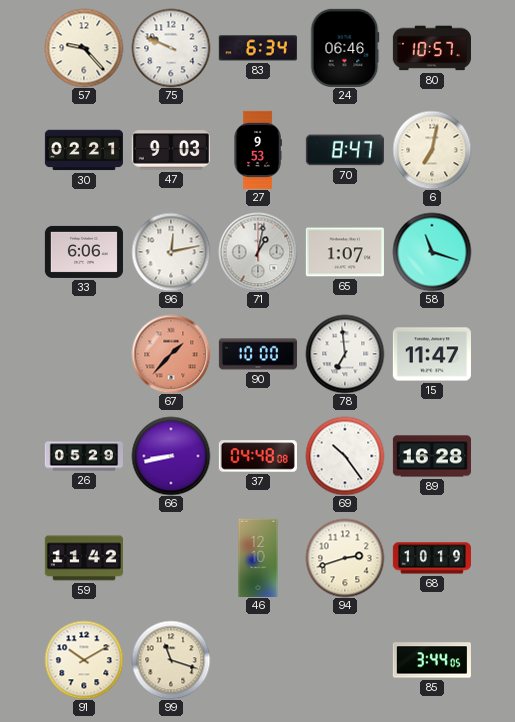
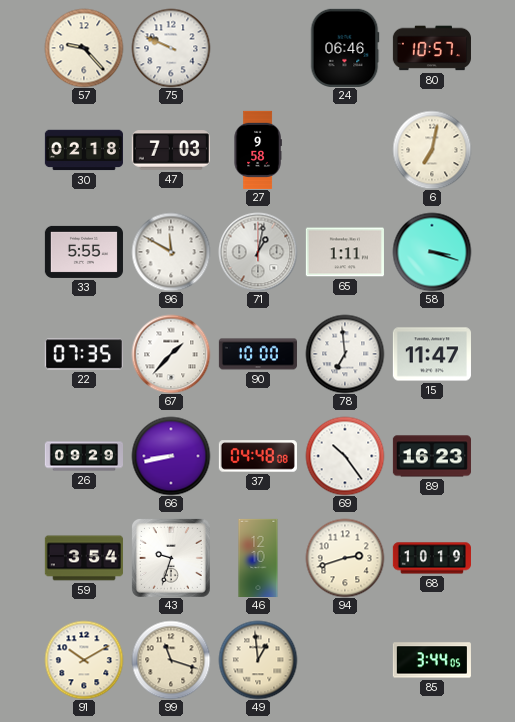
83: 6:34 -> none
30: 02:21 -> 02:18
47: 9:03 -> 7:03
27: 9:53 -> 9:58
70: 8:47 -> none
33: 6:06 -> 5:55
96: 12:13 -> 11:50
65: 1:07 -> 1:11
58: 11:18 -> 3:18
22: none -> 07:35
67 dial: salmon -> white
26: 05:29 -> 09:29
89: 16:28 -> 16:23
59: 11:42 -> 3:54
43: none -> 9:33
49: none -> 12:59
